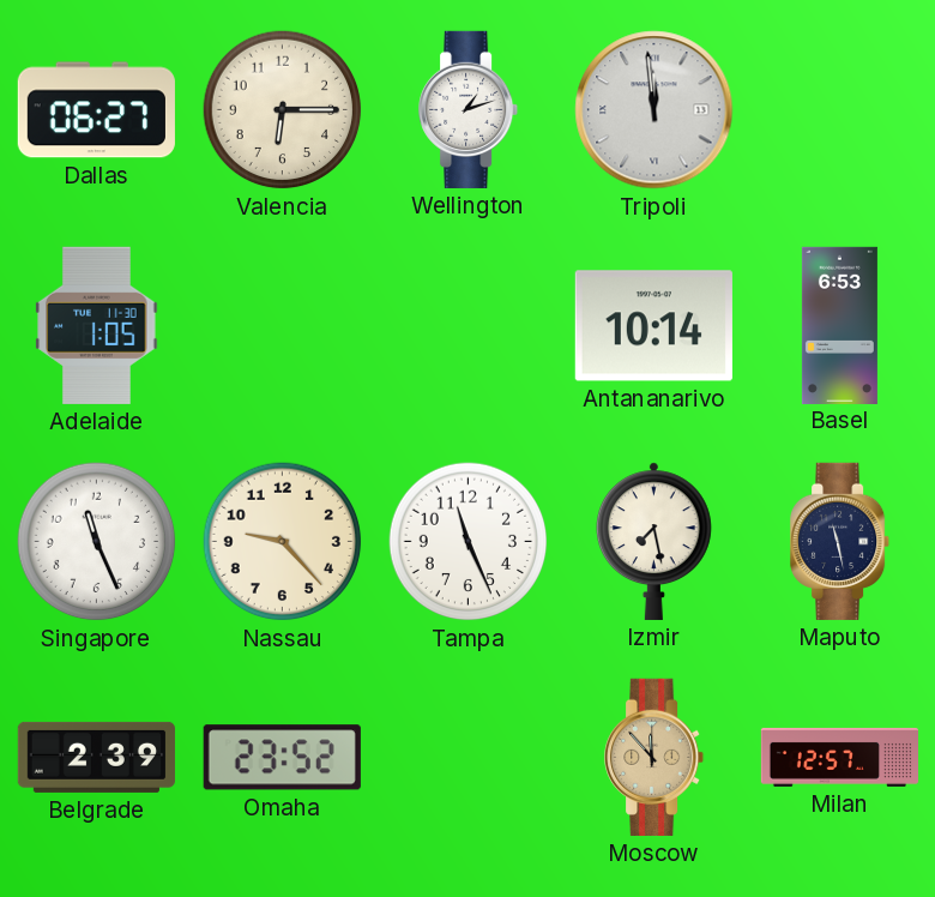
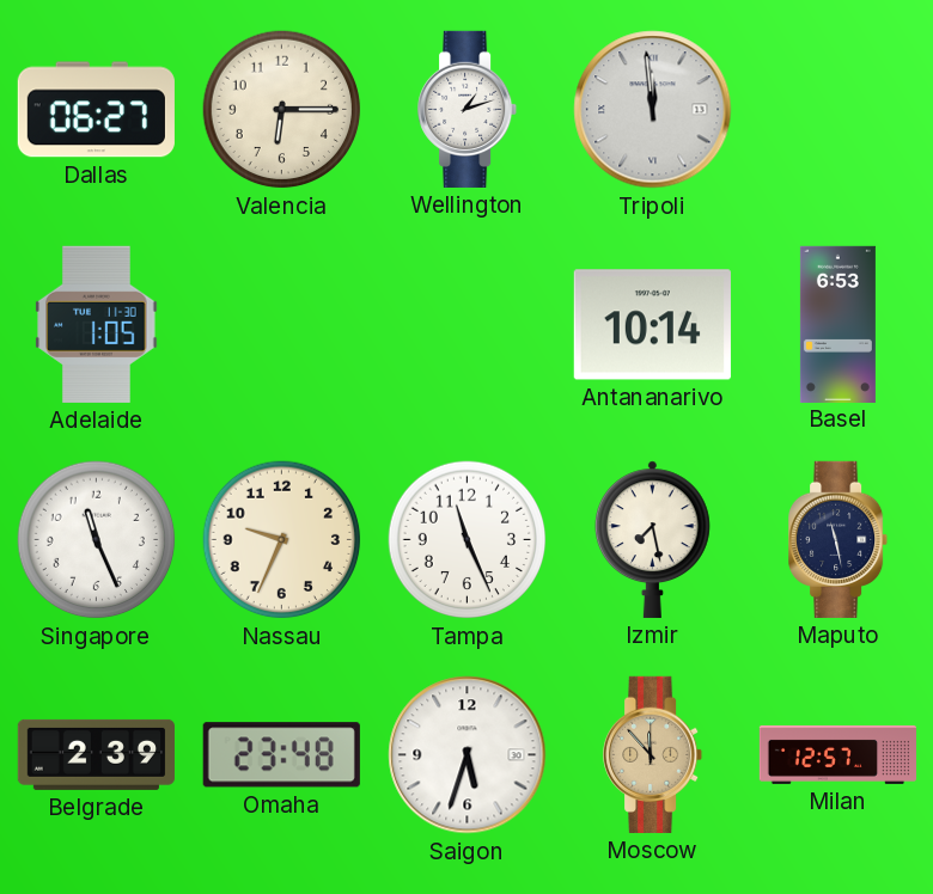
Nassau: 9:23 -> 9:34
Omaha: 23:52 -> 23:48
Saigon: none -> 5:33
